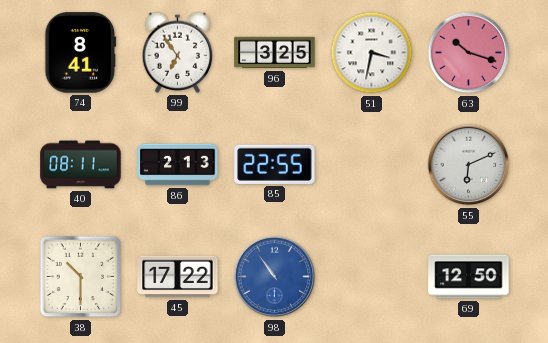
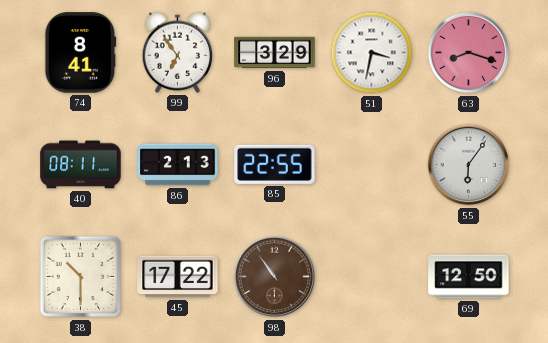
96: 3:25 -> 3:29
63: 10:18 -> 8:18
55: 6:11 -> 6:06
98 dial: blue -> brown
